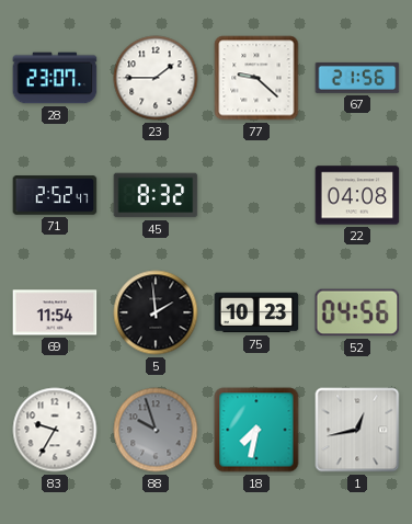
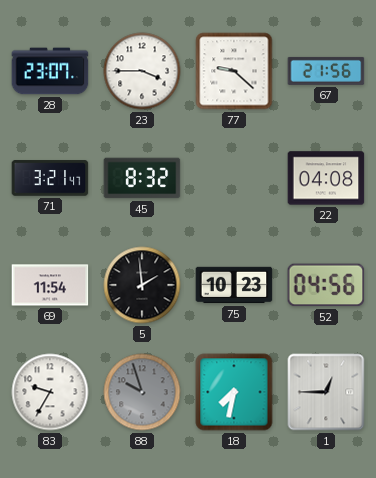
23: 1:45 -> 3:45
71: 2:52 -> 3:21
1: 12:43 -> 12:45
